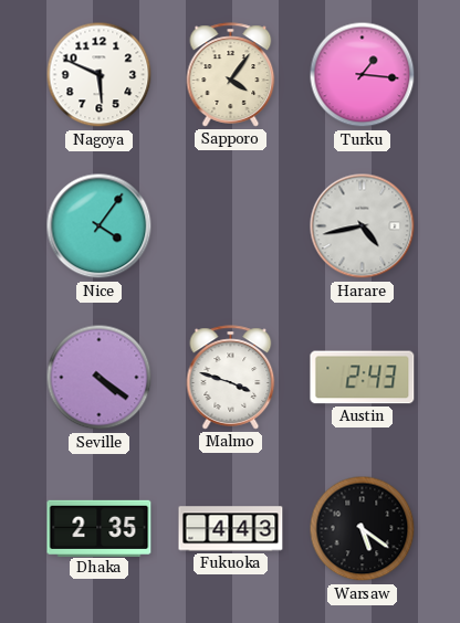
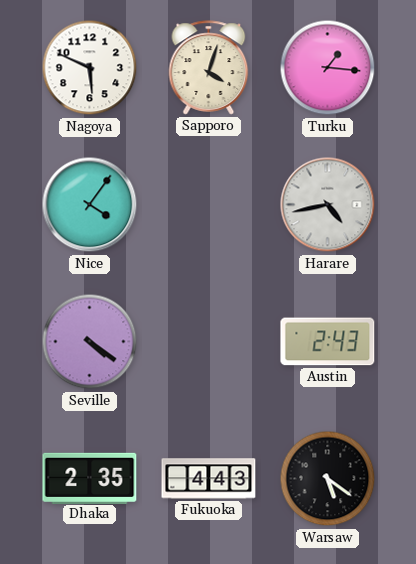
Sapporo: 4:06 -> 4:03
Malmo: 3:48 -> none
